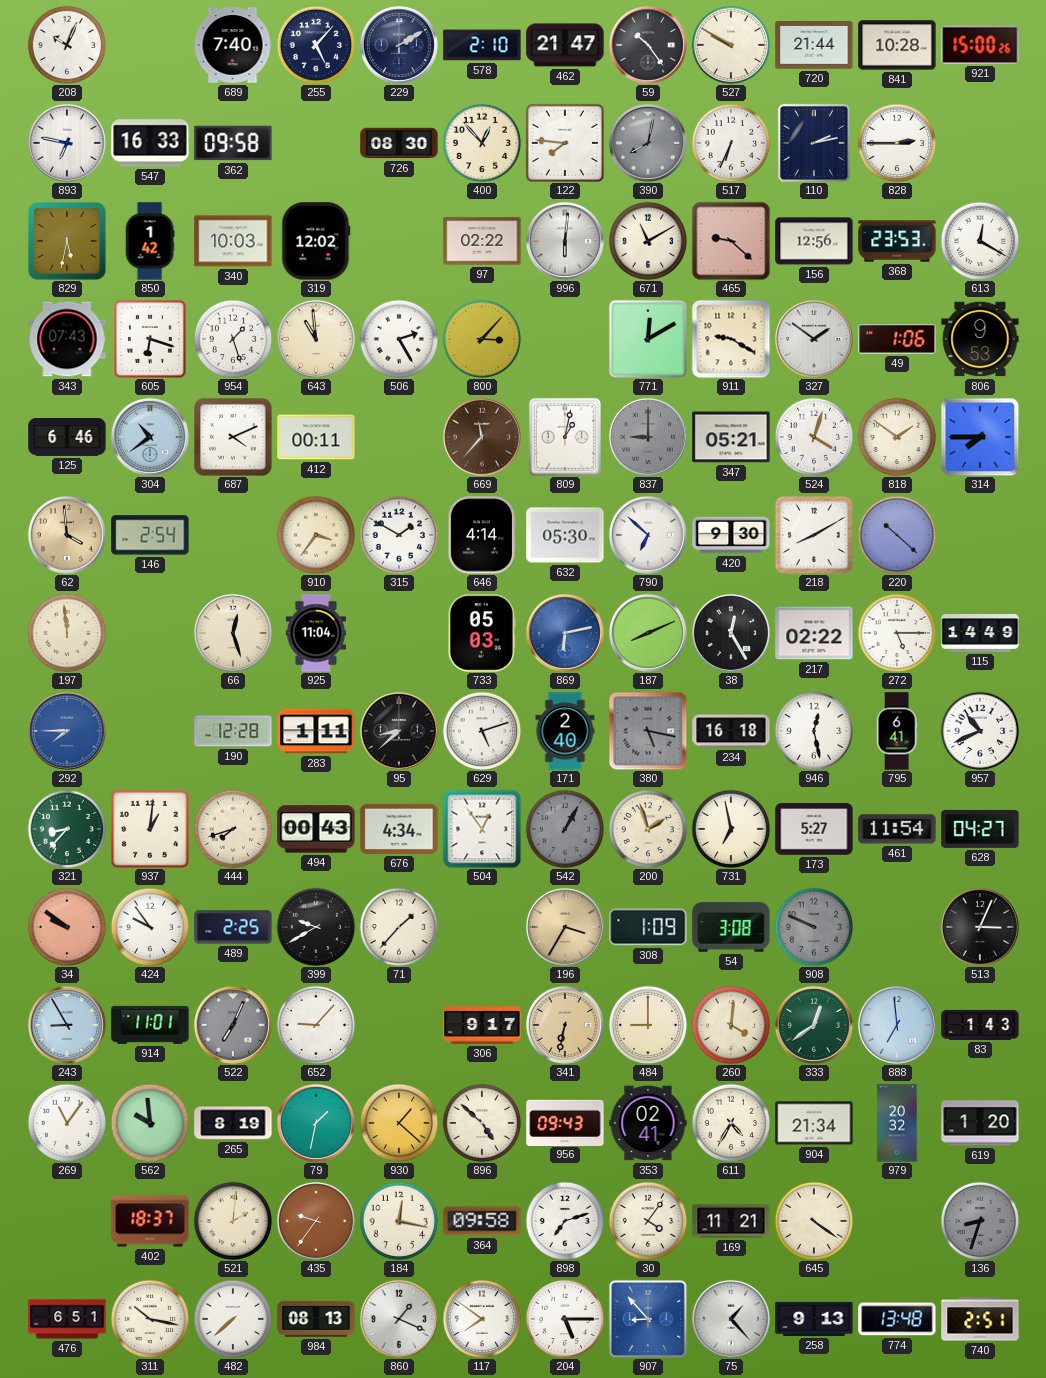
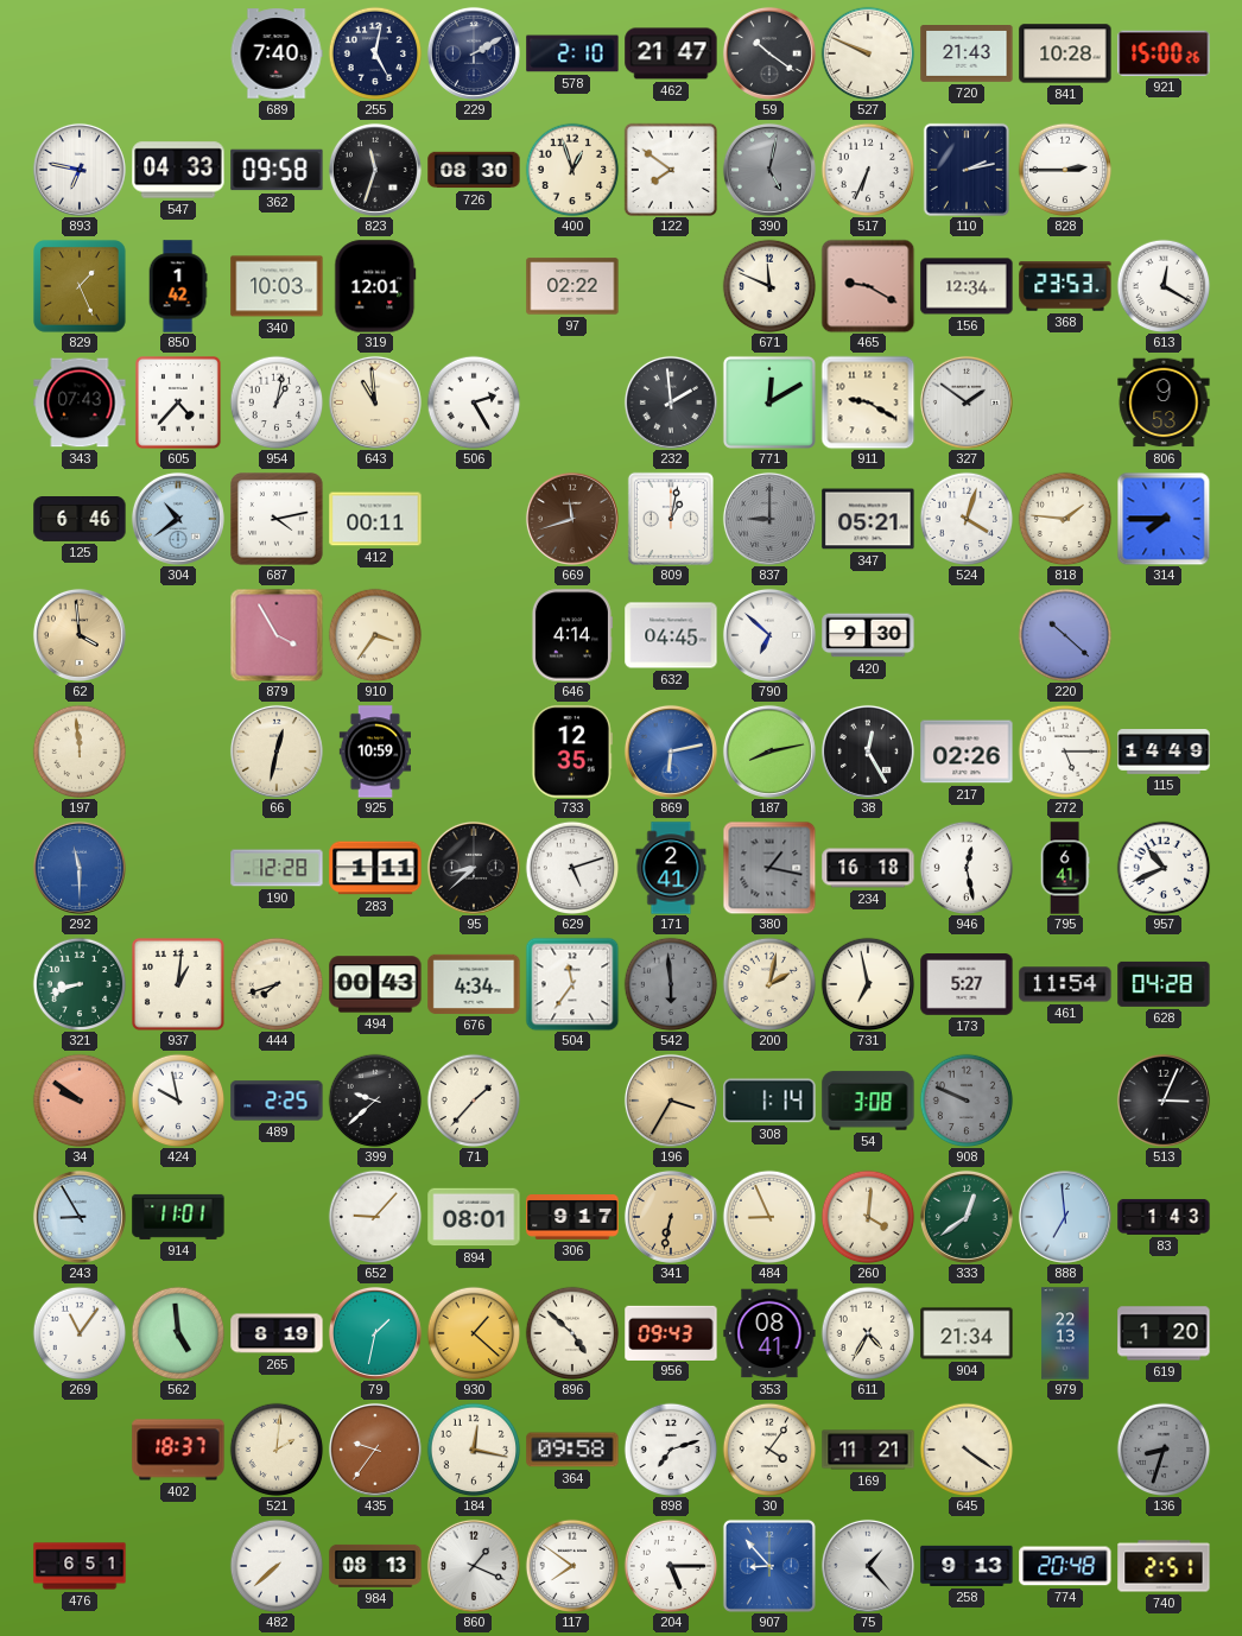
208: 10:04 -> none
255: 5:07 -> 5:02
59: 10:24 -> 10:21
527: 9:50 -> 9:49
720: 21:44 -> 21:43
547: 16:33 -> 04:33
823: none -> 11:33
400: 12:53 -> 12:57
122: 7:46 -> 7:51
390: 8:02 -> 5:02
829: 5:32 -> 1:26
319: 12:02 -> 12:01
996: 6:01 -> none
671: 11:10 -> 11:49
465: 9:22 -> 9:20
156: 12:56 -> 12:34
605: 6:18 -> 4:37
954: 1:27 -> 1:02
800: 3:07 -> none
232: none -> 1:59
49: 1:06 -> none
687: 4:11 -> 4:13
669: 11:37 -> 11:42
818: 1:51 -> 1:46
146: 2:54 -> none
879: none -> 3:55
315: 1:50 -> none
632: 05:30 -> 04:45
218: 8:10 -> none
66: 12:27 -> 12:32
925: 11:04 -> 10:59
733: 05:03 -> 12:35
187: 8:11 -> 8:13
217: 02:22 -> 02:26
292: 7:45 -> 11:30
171: 2:40 -> 2:41
380: 5:17 -> 1:17
321: 8:37 -> 8:42
504: 12:54 -> 11:36
542: 1:05 -> 5:59
200: 1:57 -> 2:02
628: 04:27 -> 04:28
424: 9:54 -> 9:58
399: 9:40 -> 9:38
308: 1:09 -> 1:14
522: 7:04 -> none
894: none -> 08:01
484: 9:00 -> 8:56
562: 9:59 -> 4:59
353: 02:41 -> 08:41
979: 20:32 -> 22:13
311: 10:17 -> none
774: 13:48 -> 20:48
